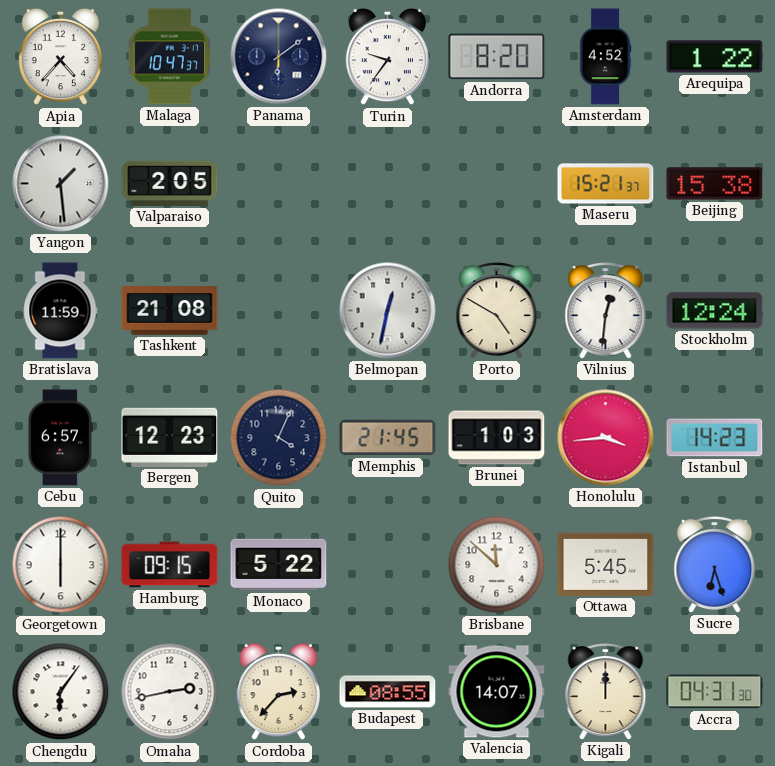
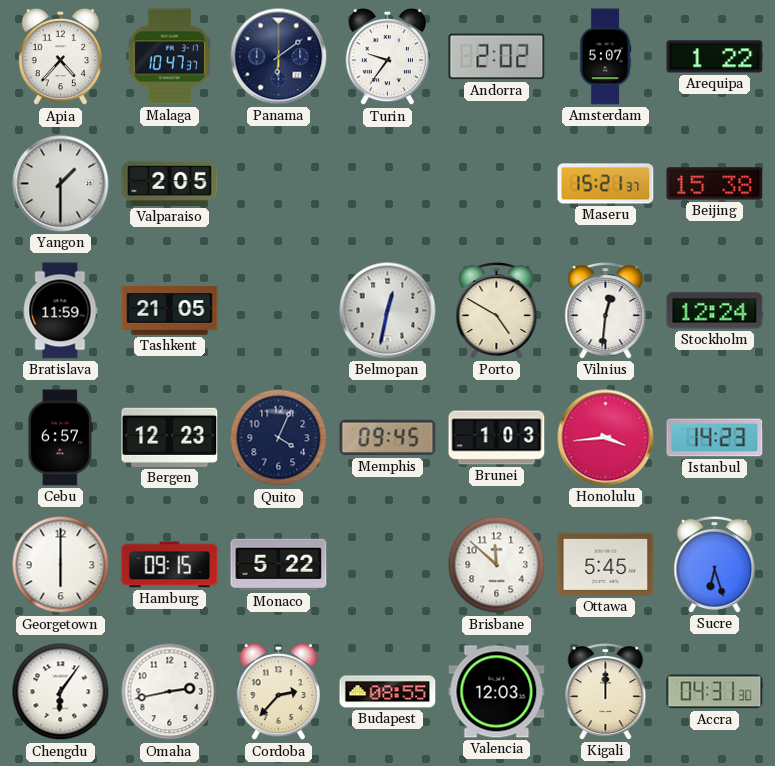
Andorra: 8:20 -> 2:02
Amsterdam: 4:52 -> 5:07
Yangon: 1:29 -> 1:30
Tashkent: 21:08 -> 21:05
Memphis: 21:45 -> 09:45
Valencia: 14:07 -> 12:03
